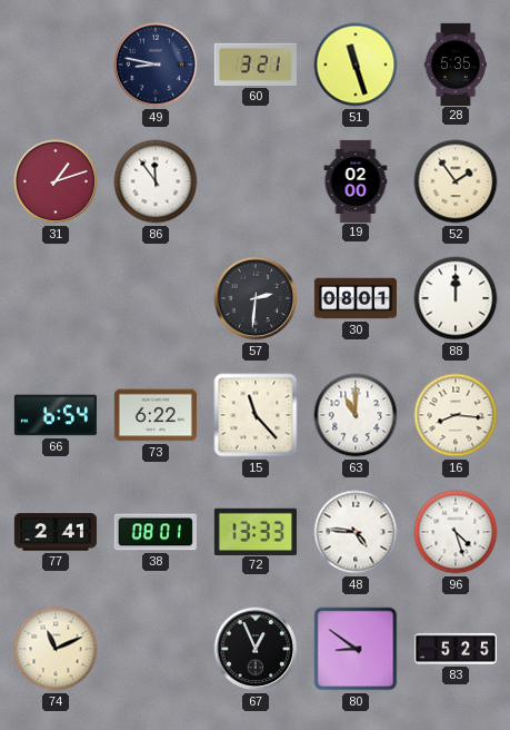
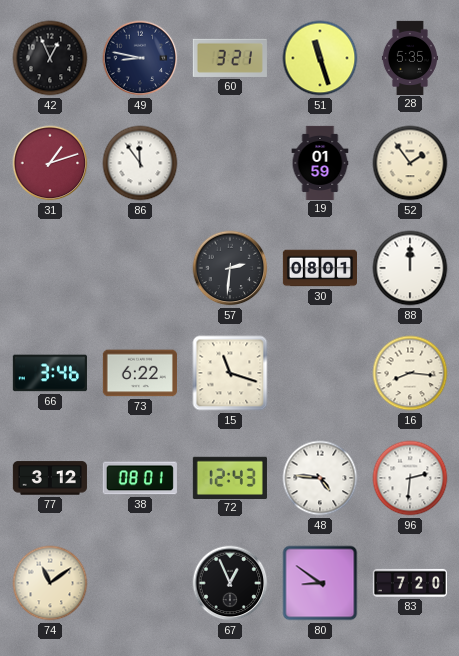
42: none -> 12:56
19: 02:00 -> 01:59
66: 6:54 -> 3:46
15: 11:23 -> 11:18
63: 11:00 -> none
77: 2:41 -> 3:12
72: 13:33 -> 12:43
96: 4:27 -> 2:31
74: 11:11 -> 11:09
83: 5:25 -> 7:20
